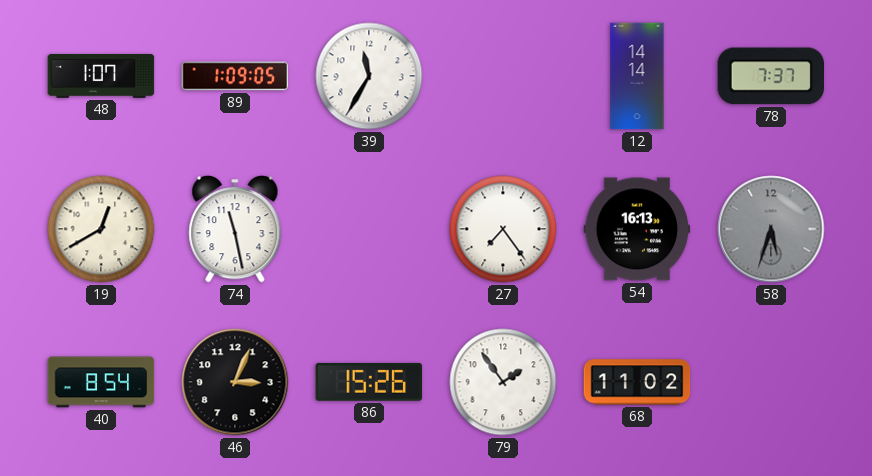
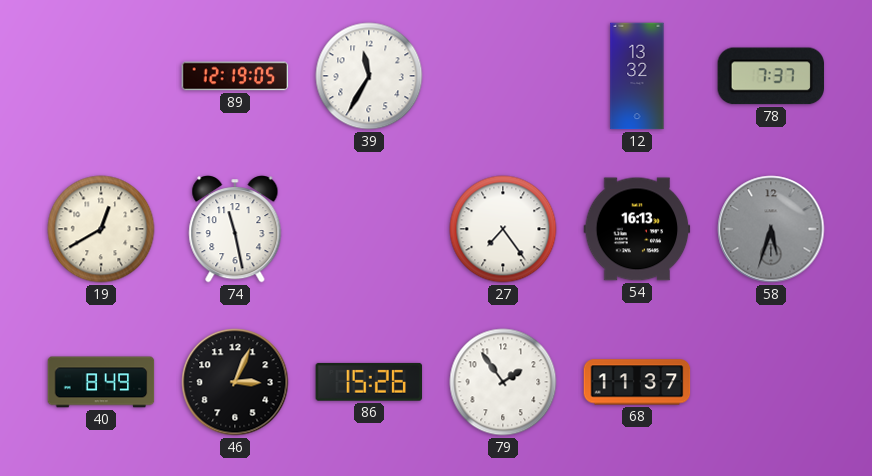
48: 1:07 -> none
89: 1:09 -> 12:19
12: 14:14 -> 13:32
40: 8:54 -> 8:49
68: 11:02 -> 11:37
